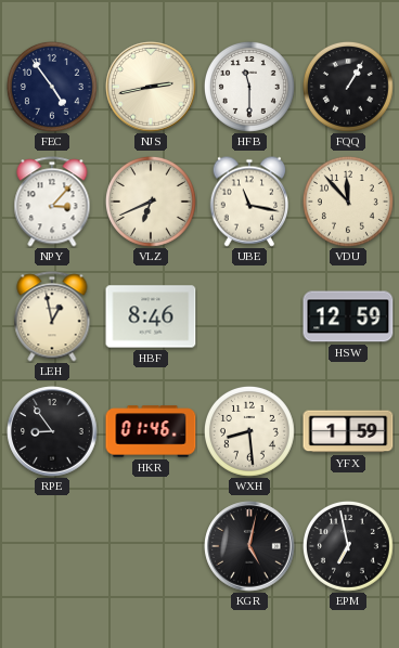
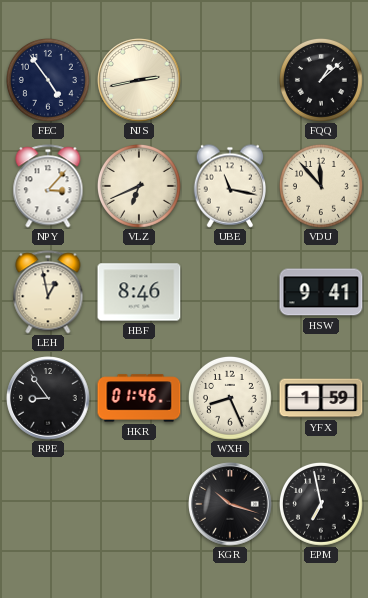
HFB: 11:30 -> none
FQQ: 1:05 -> 1:08
HSW: 12:59 -> 9:41
WXH: 8:29 -> 8:26
KGR: 5:02 -> 10:18
